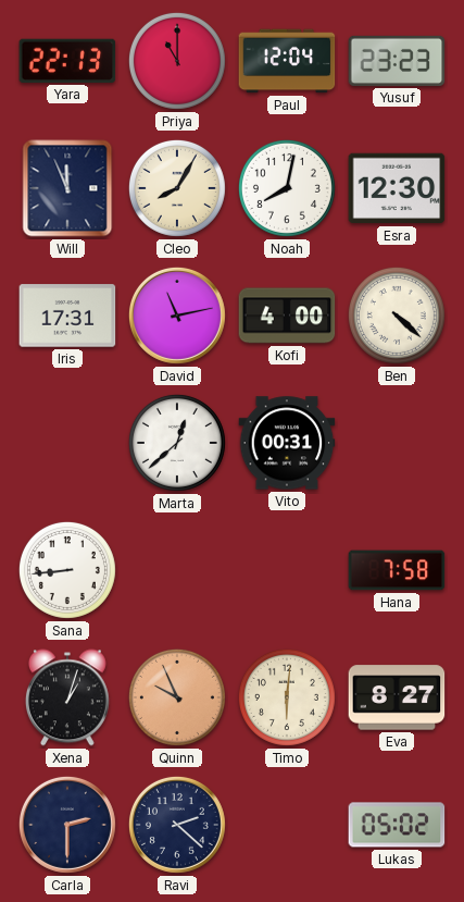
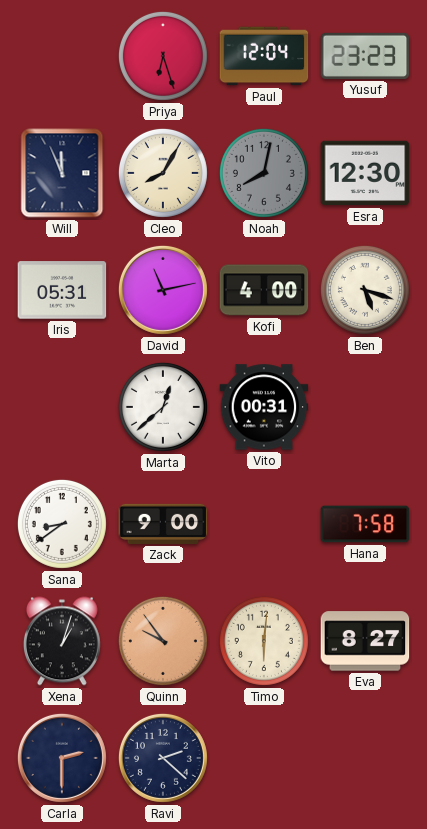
Yara: 22:13 -> none
Priya: 11:00 -> 6:27
Noah dial: white -> grey
Iris: 17:31 -> 05:31
Ben: 4:22 -> 5:18
Sana: 8:44 -> 8:39
Zack: none -> 9:00
Quinn: 9:56 -> 9:54
Lukas: 05:02 -> none
